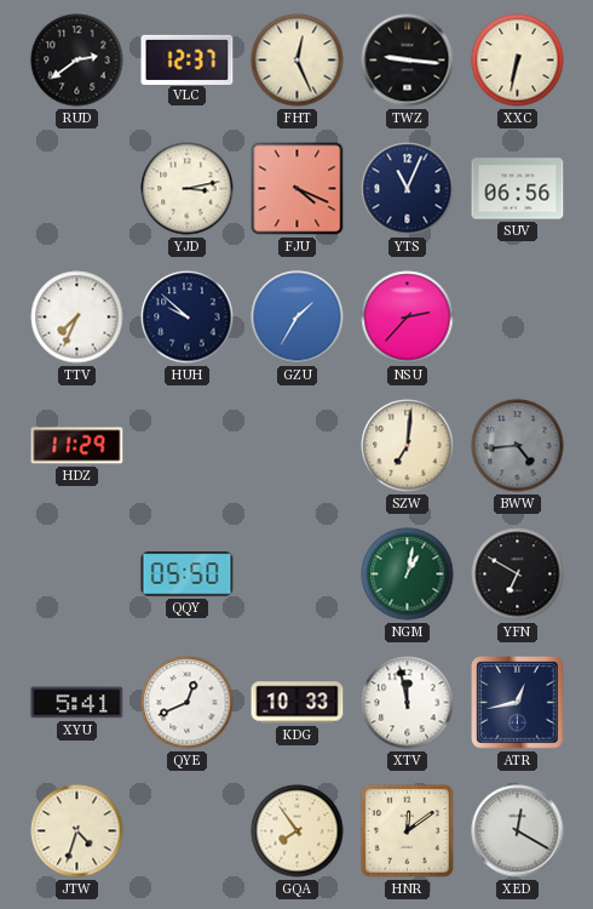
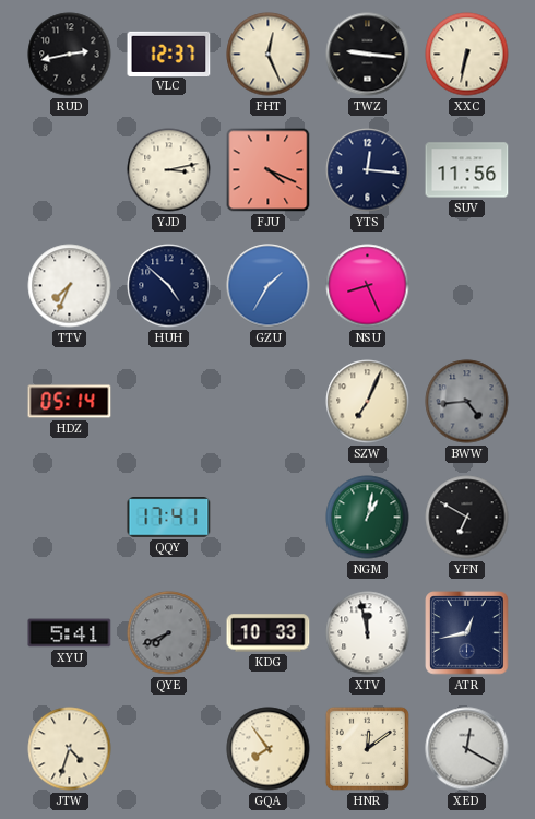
RUD: 2:39 -> 2:43
YTS: 11:04 -> 12:16
SUV: 06:56 -> 11:56
HUH: 9:52 -> 4:52
NSU: 2:37 -> 8:26
HDZ: 11:29 -> 05:14
SZW: 7:01 -> 7:04
QQY: 05:50 -> 17:41
QYE: 12:41 -> 7:41
QYE dial: white -> grey
